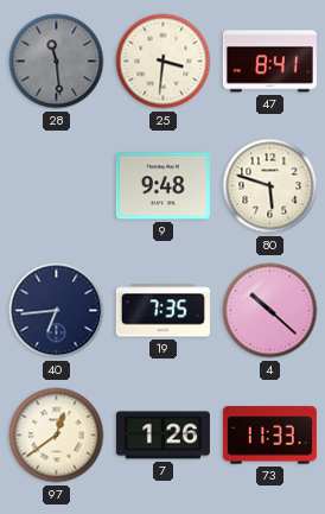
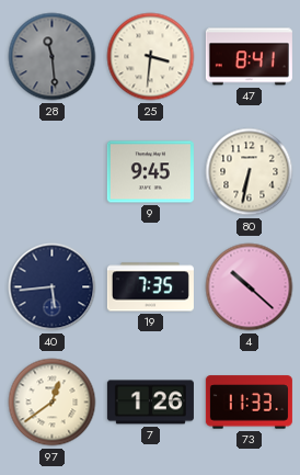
9: 9:48 -> 9:45
80: 5:48 -> 6:32
40: 6:44 -> 5:44
